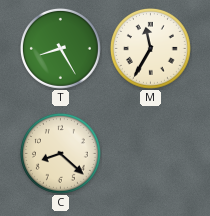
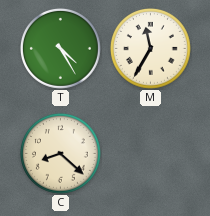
T: 8:25 -> 4:25
